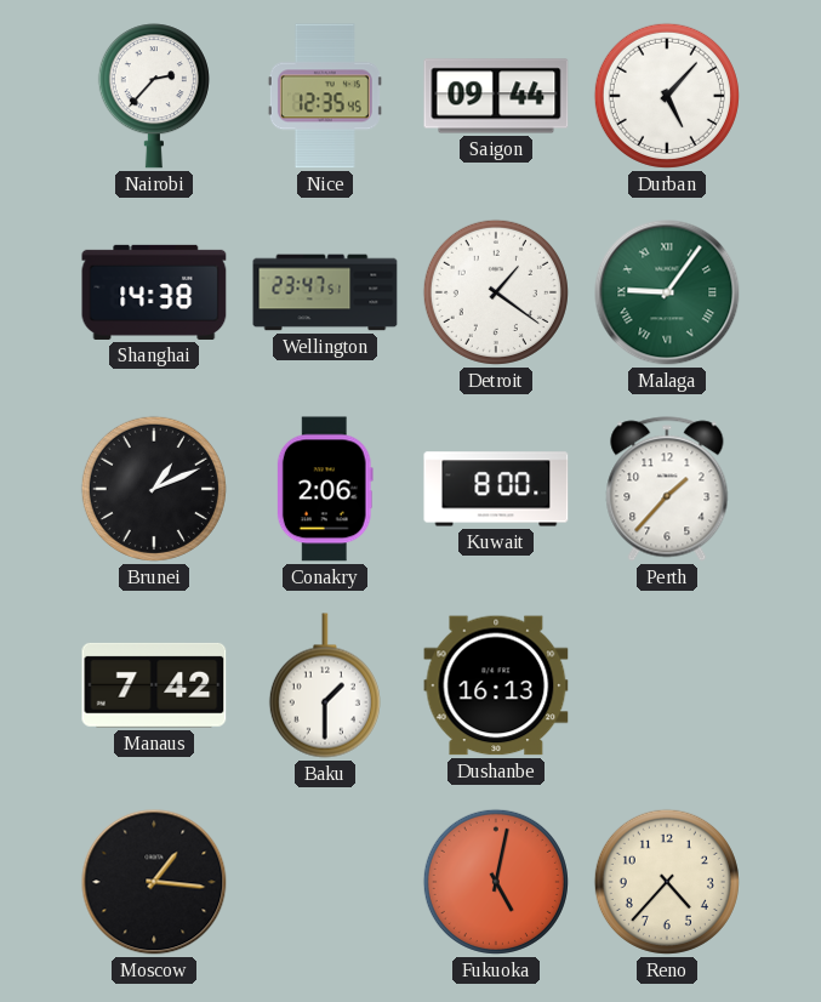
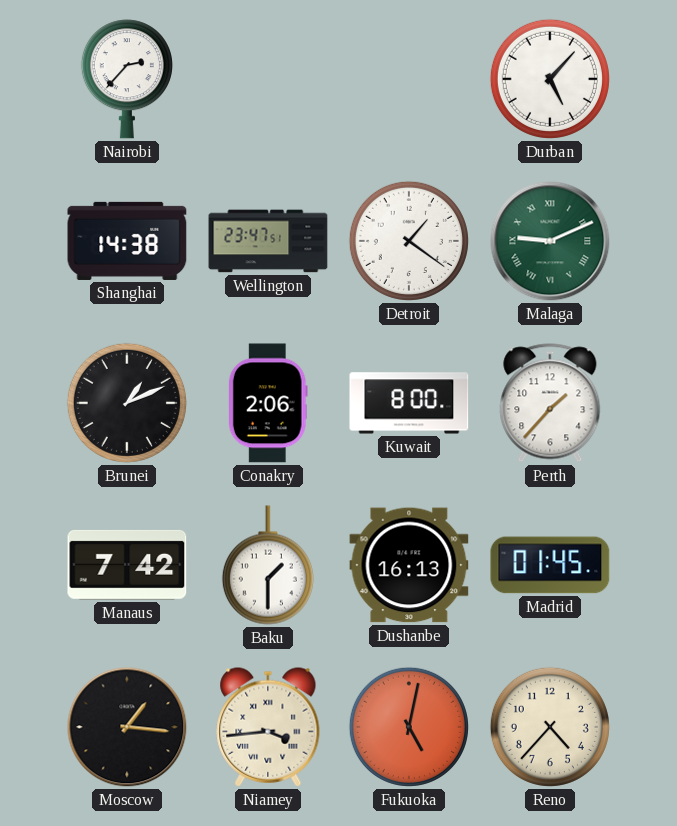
Nice: 12:35 -> none
Saigon: 09:44 -> none
Malaga: 9:06 -> 9:11
Madrid: none -> 01:45
Niamey: none -> 3:44
